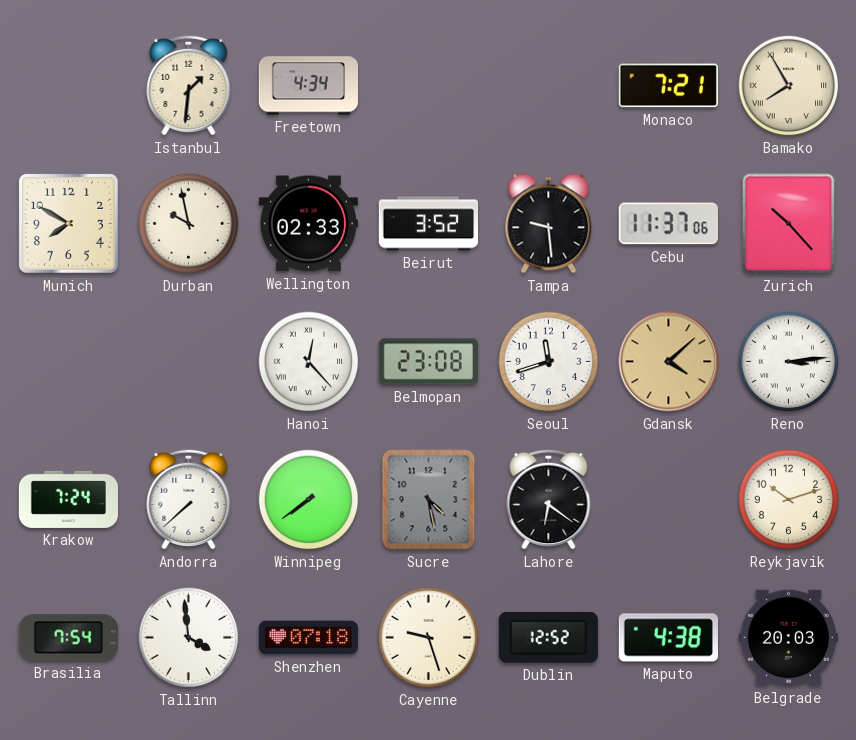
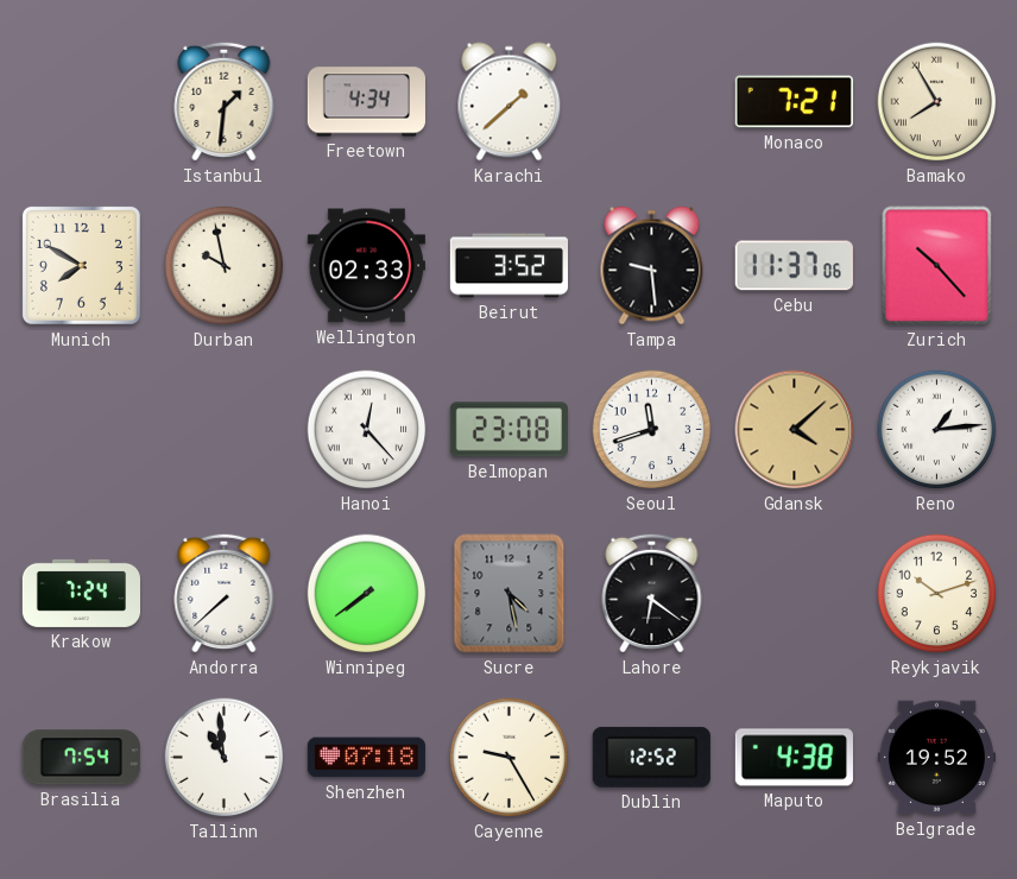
Karachi: none -> 1:38
Reno: 3:14 -> 1:14
Tallinn: 3:59 -> 10:59
Cayenne: 9:27 -> 9:25
Belgrade: 20:03 -> 19:52
